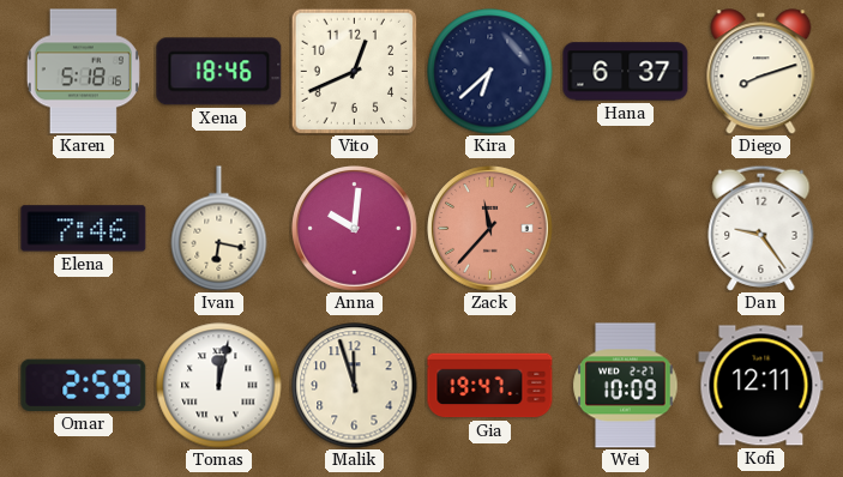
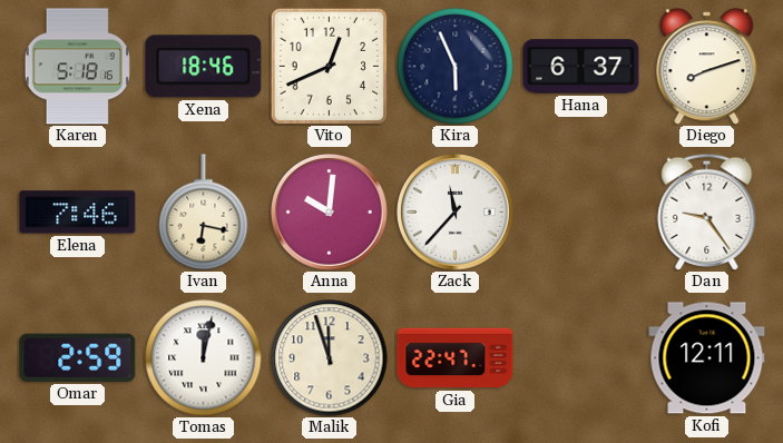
Kira: 6:38 -> 5:56
Zack dial: salmon -> white
Gia: 19:47 -> 22:47
Wei: 10:09 -> none
